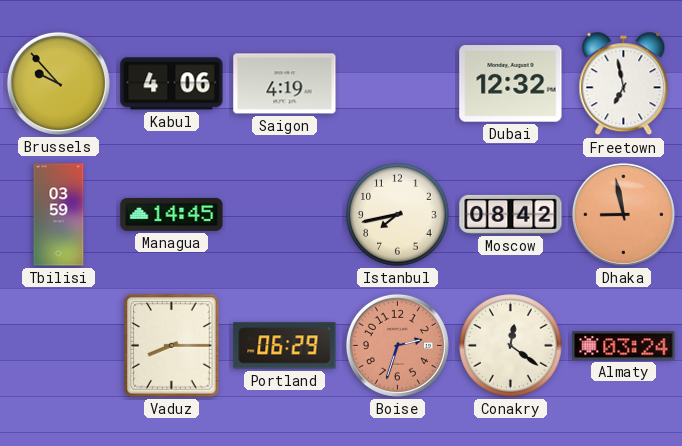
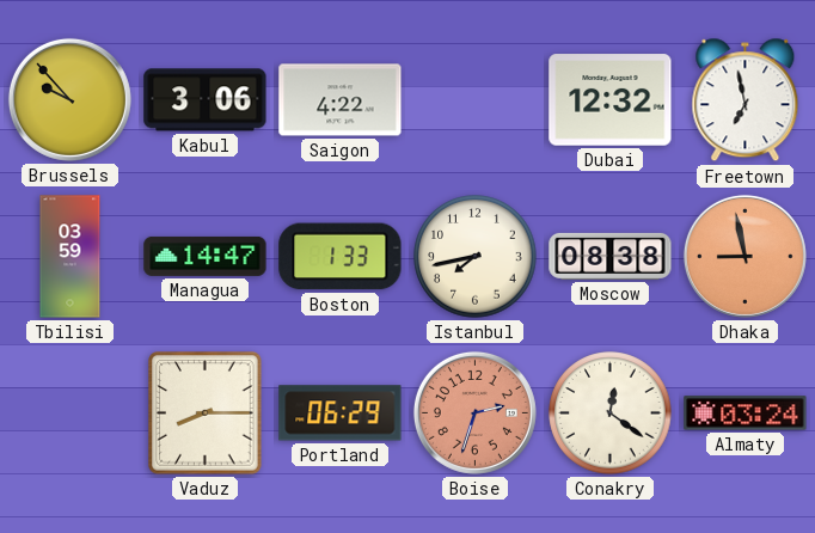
Kabul: 4:06 -> 3:06
Saigon: 4:19 -> 4:22
Managua: 14:45 -> 14:47
Boston: none -> 1:33
Moscow: 08:42 -> 08:38
